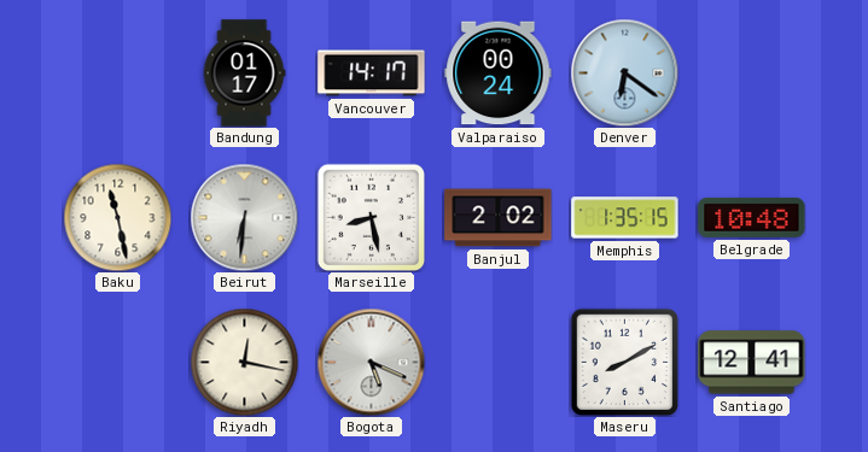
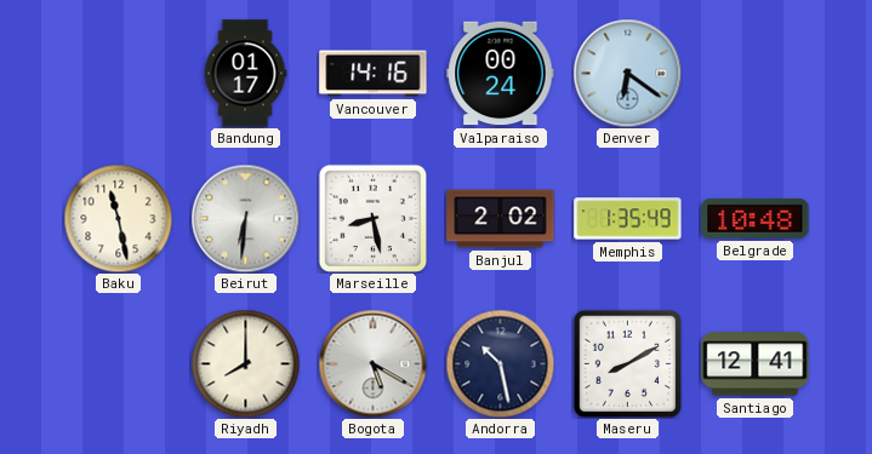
Vancouver: 14:17 -> 14:16
Memphis: 1:35:15 -> 1:35:49
Riyadh: 12:17 -> 8:00
Bogota: 5:19 -> 5:20
Andorra: none -> 10:28
